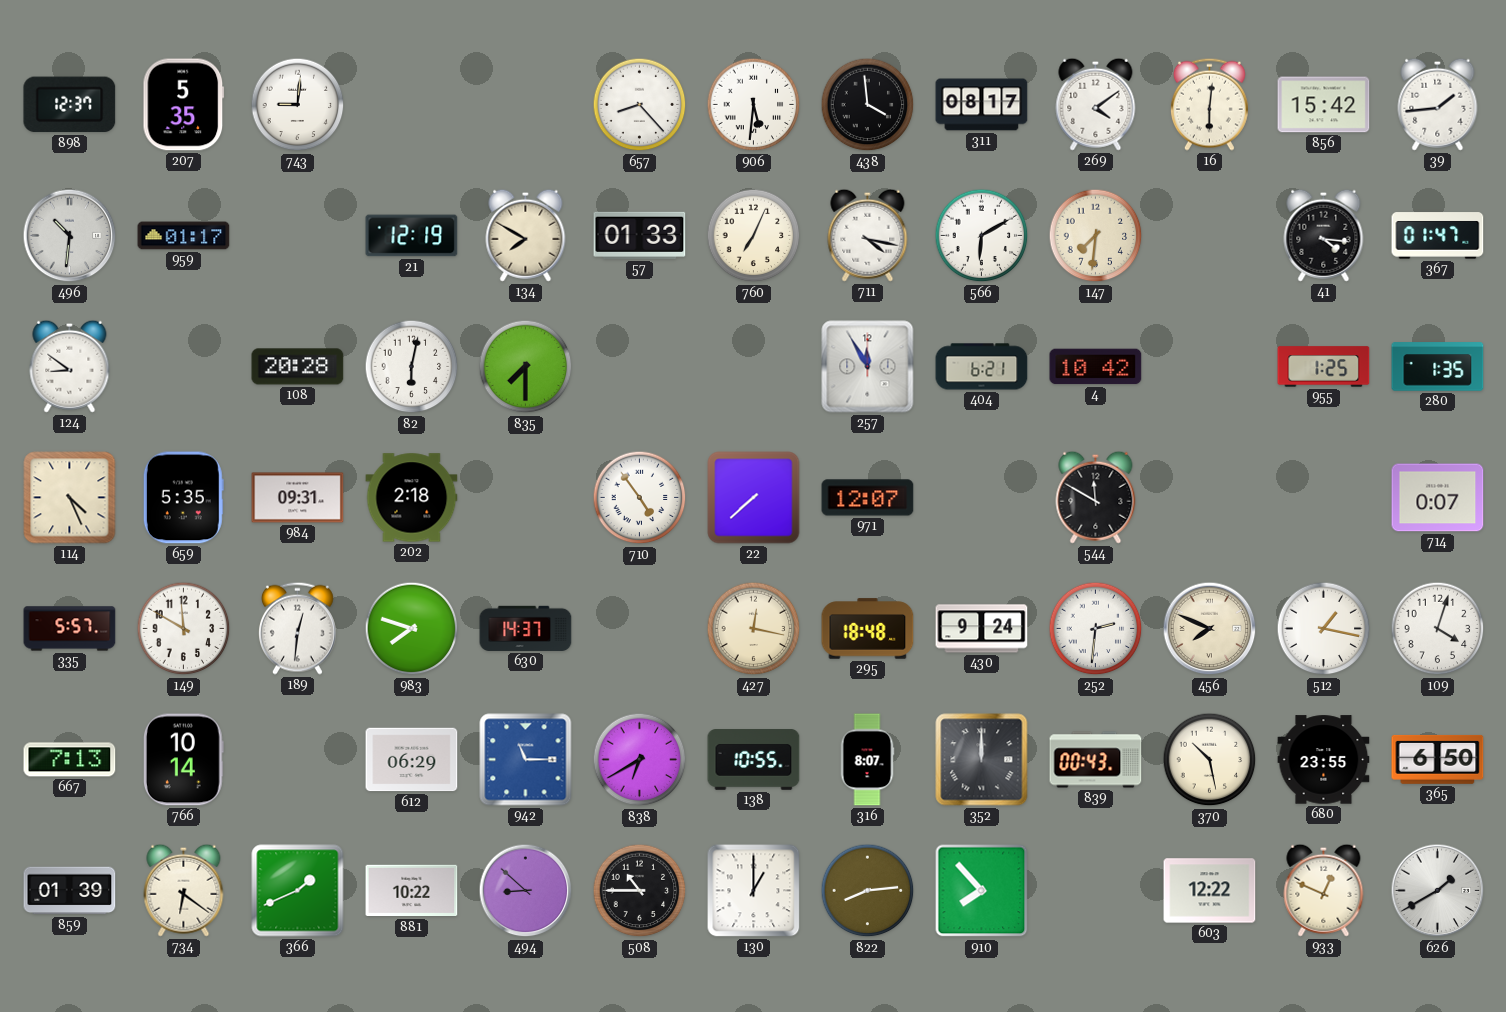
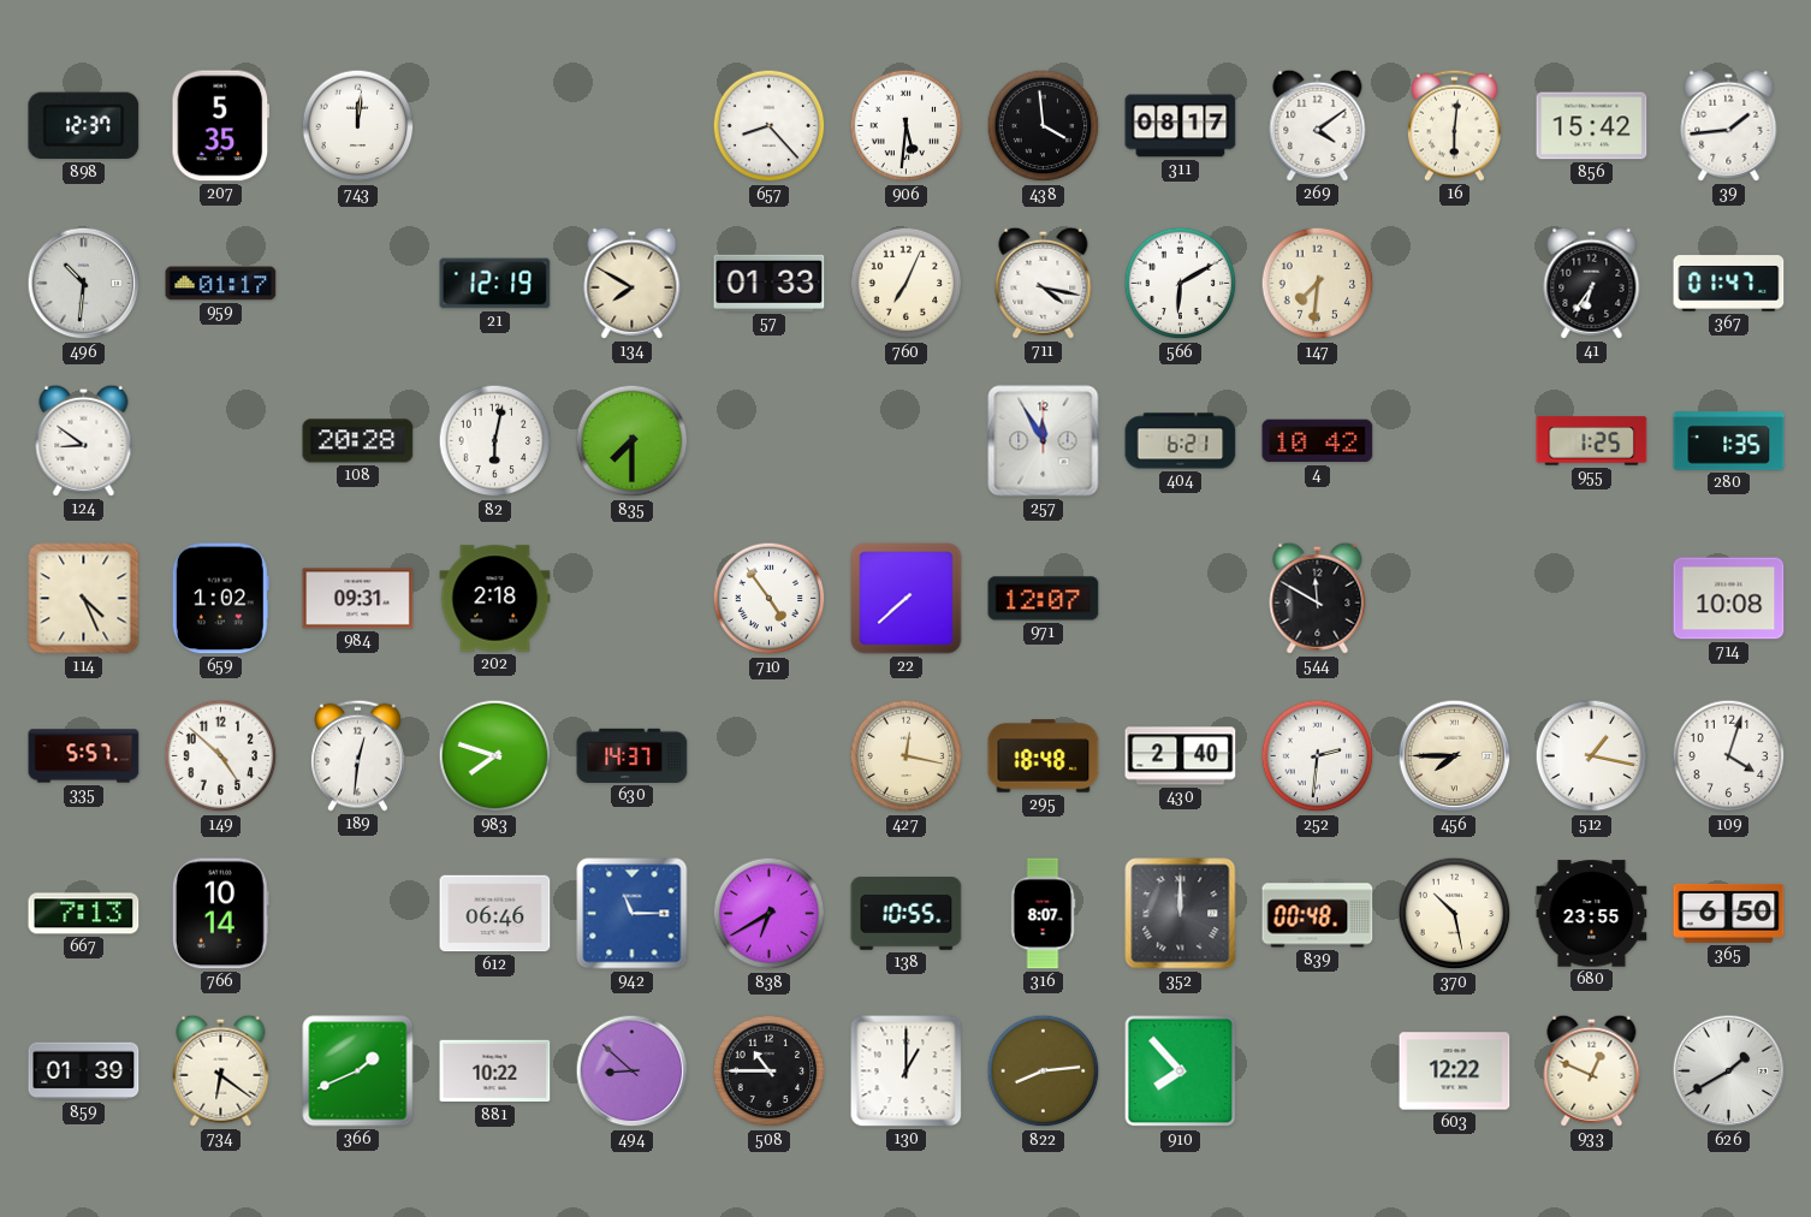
743: 9:01 -> 12:01
41: 4:16 -> 6:36
659: 5:35 -> 1:02
714: 0:07 -> 10:08
149: 11:50 -> 4:52
430: 9:24 -> 2:40
456: 7:49 -> 7:45
612: 06:29 -> 06:46
839: 00:43 -> 00:48
